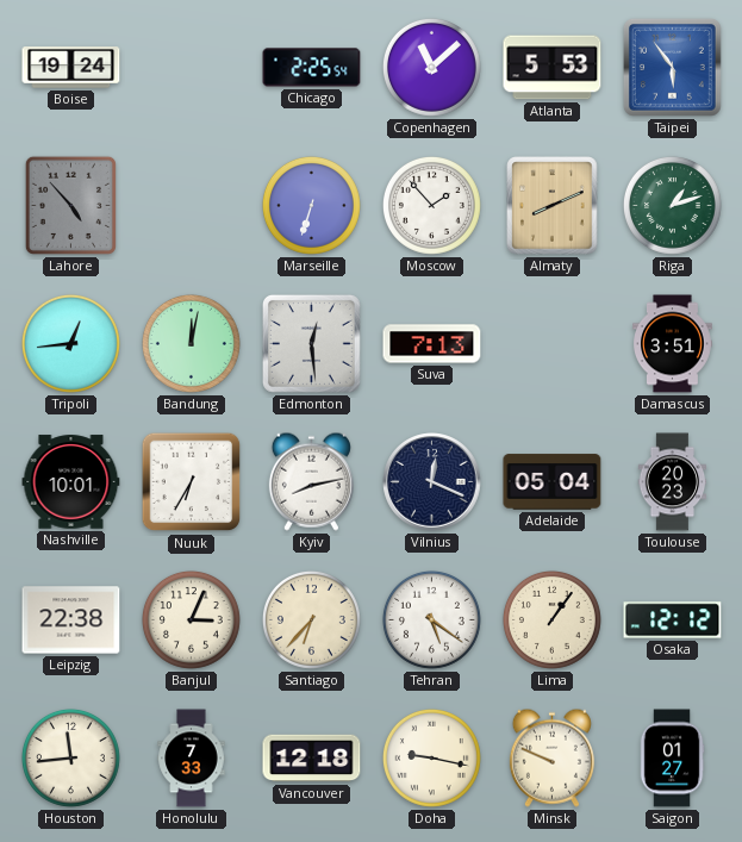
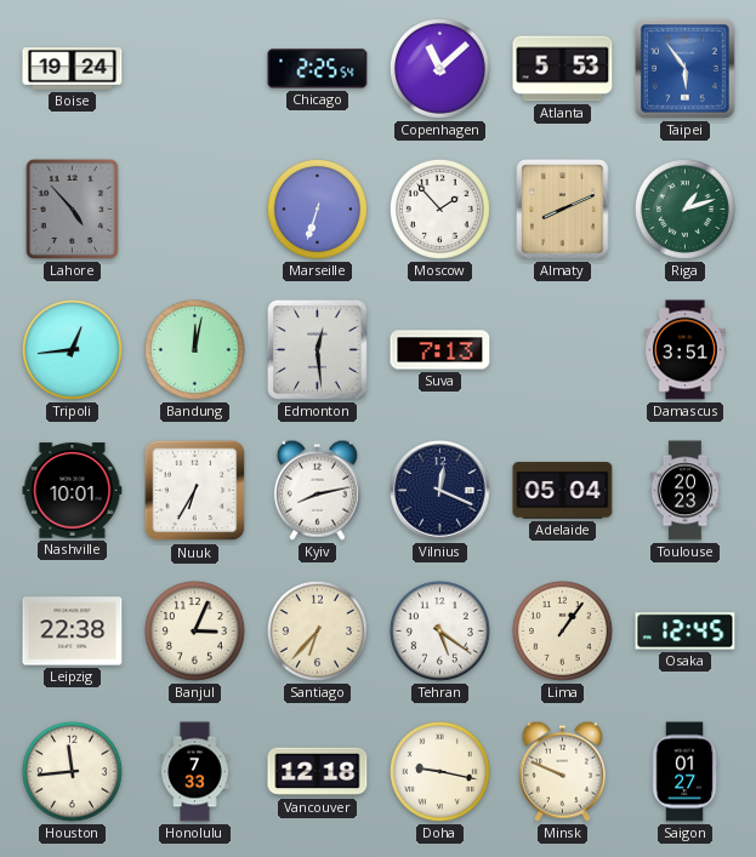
Osaka: 12:12 -> 12:45
